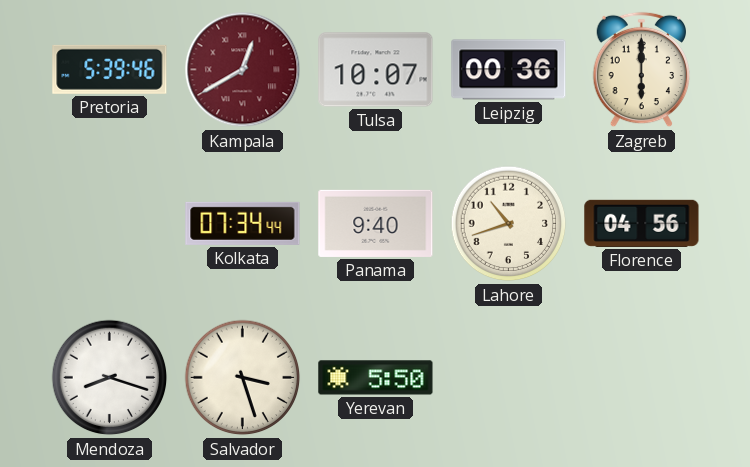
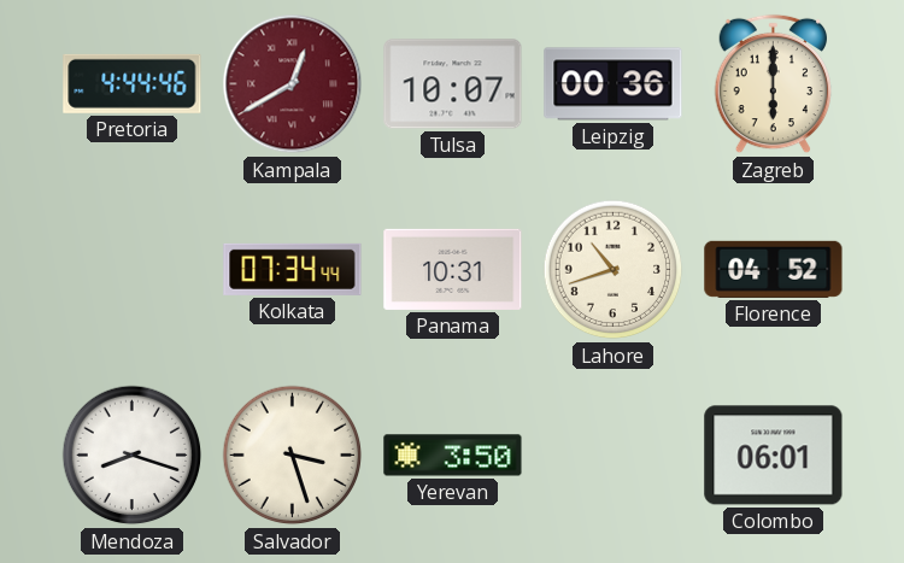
Pretoria: 5:39 -> 4:44
Panama: 9:40 -> 10:31
Florence: 04:56 -> 04:52
Yerevan: 5:50 -> 3:50
Colombo: none -> 06:01
